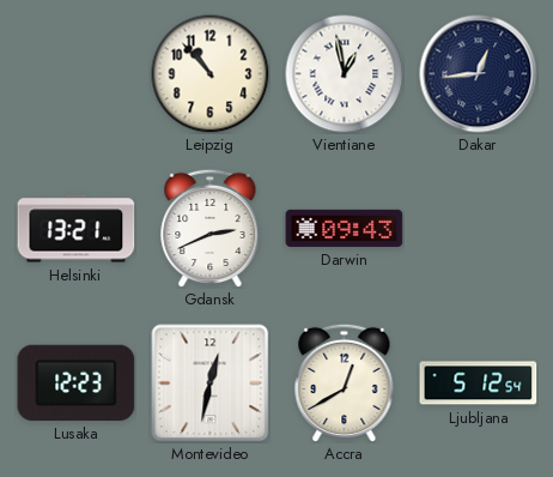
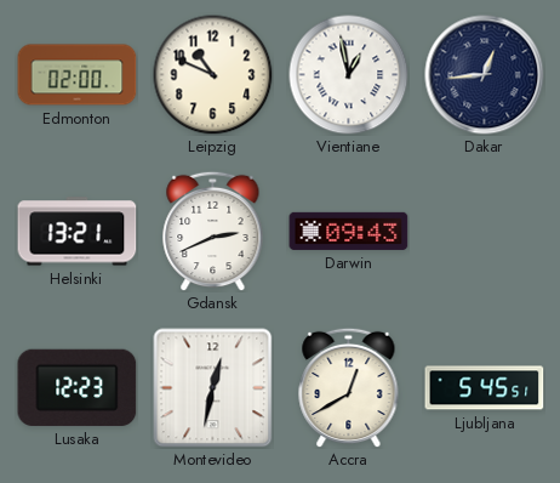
Edmonton: none -> 02:00
Leipzig: 10:53 -> 10:49
Ljubljana: 5:12 -> 5:45
